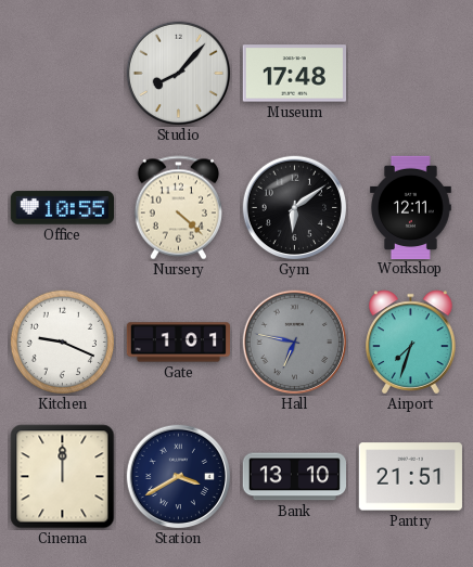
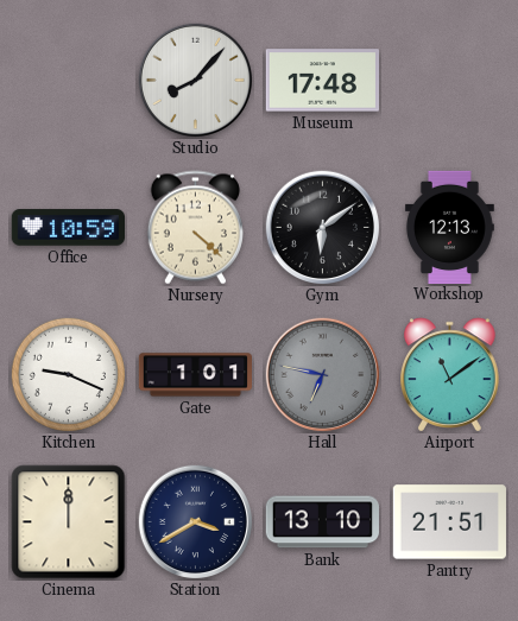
Office: 10:55 -> 10:59
Workshop: 12:11 -> 12:13
Airport: 7:33 -> 11:09
